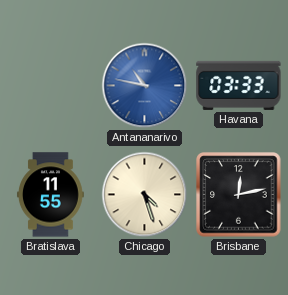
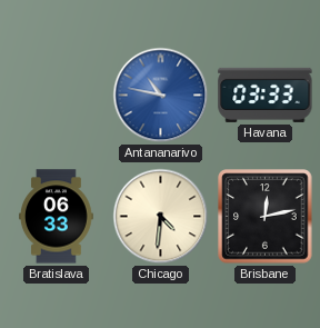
Bratislava: 11:55 -> 06:33
Chicago: 4:27 -> 4:31
